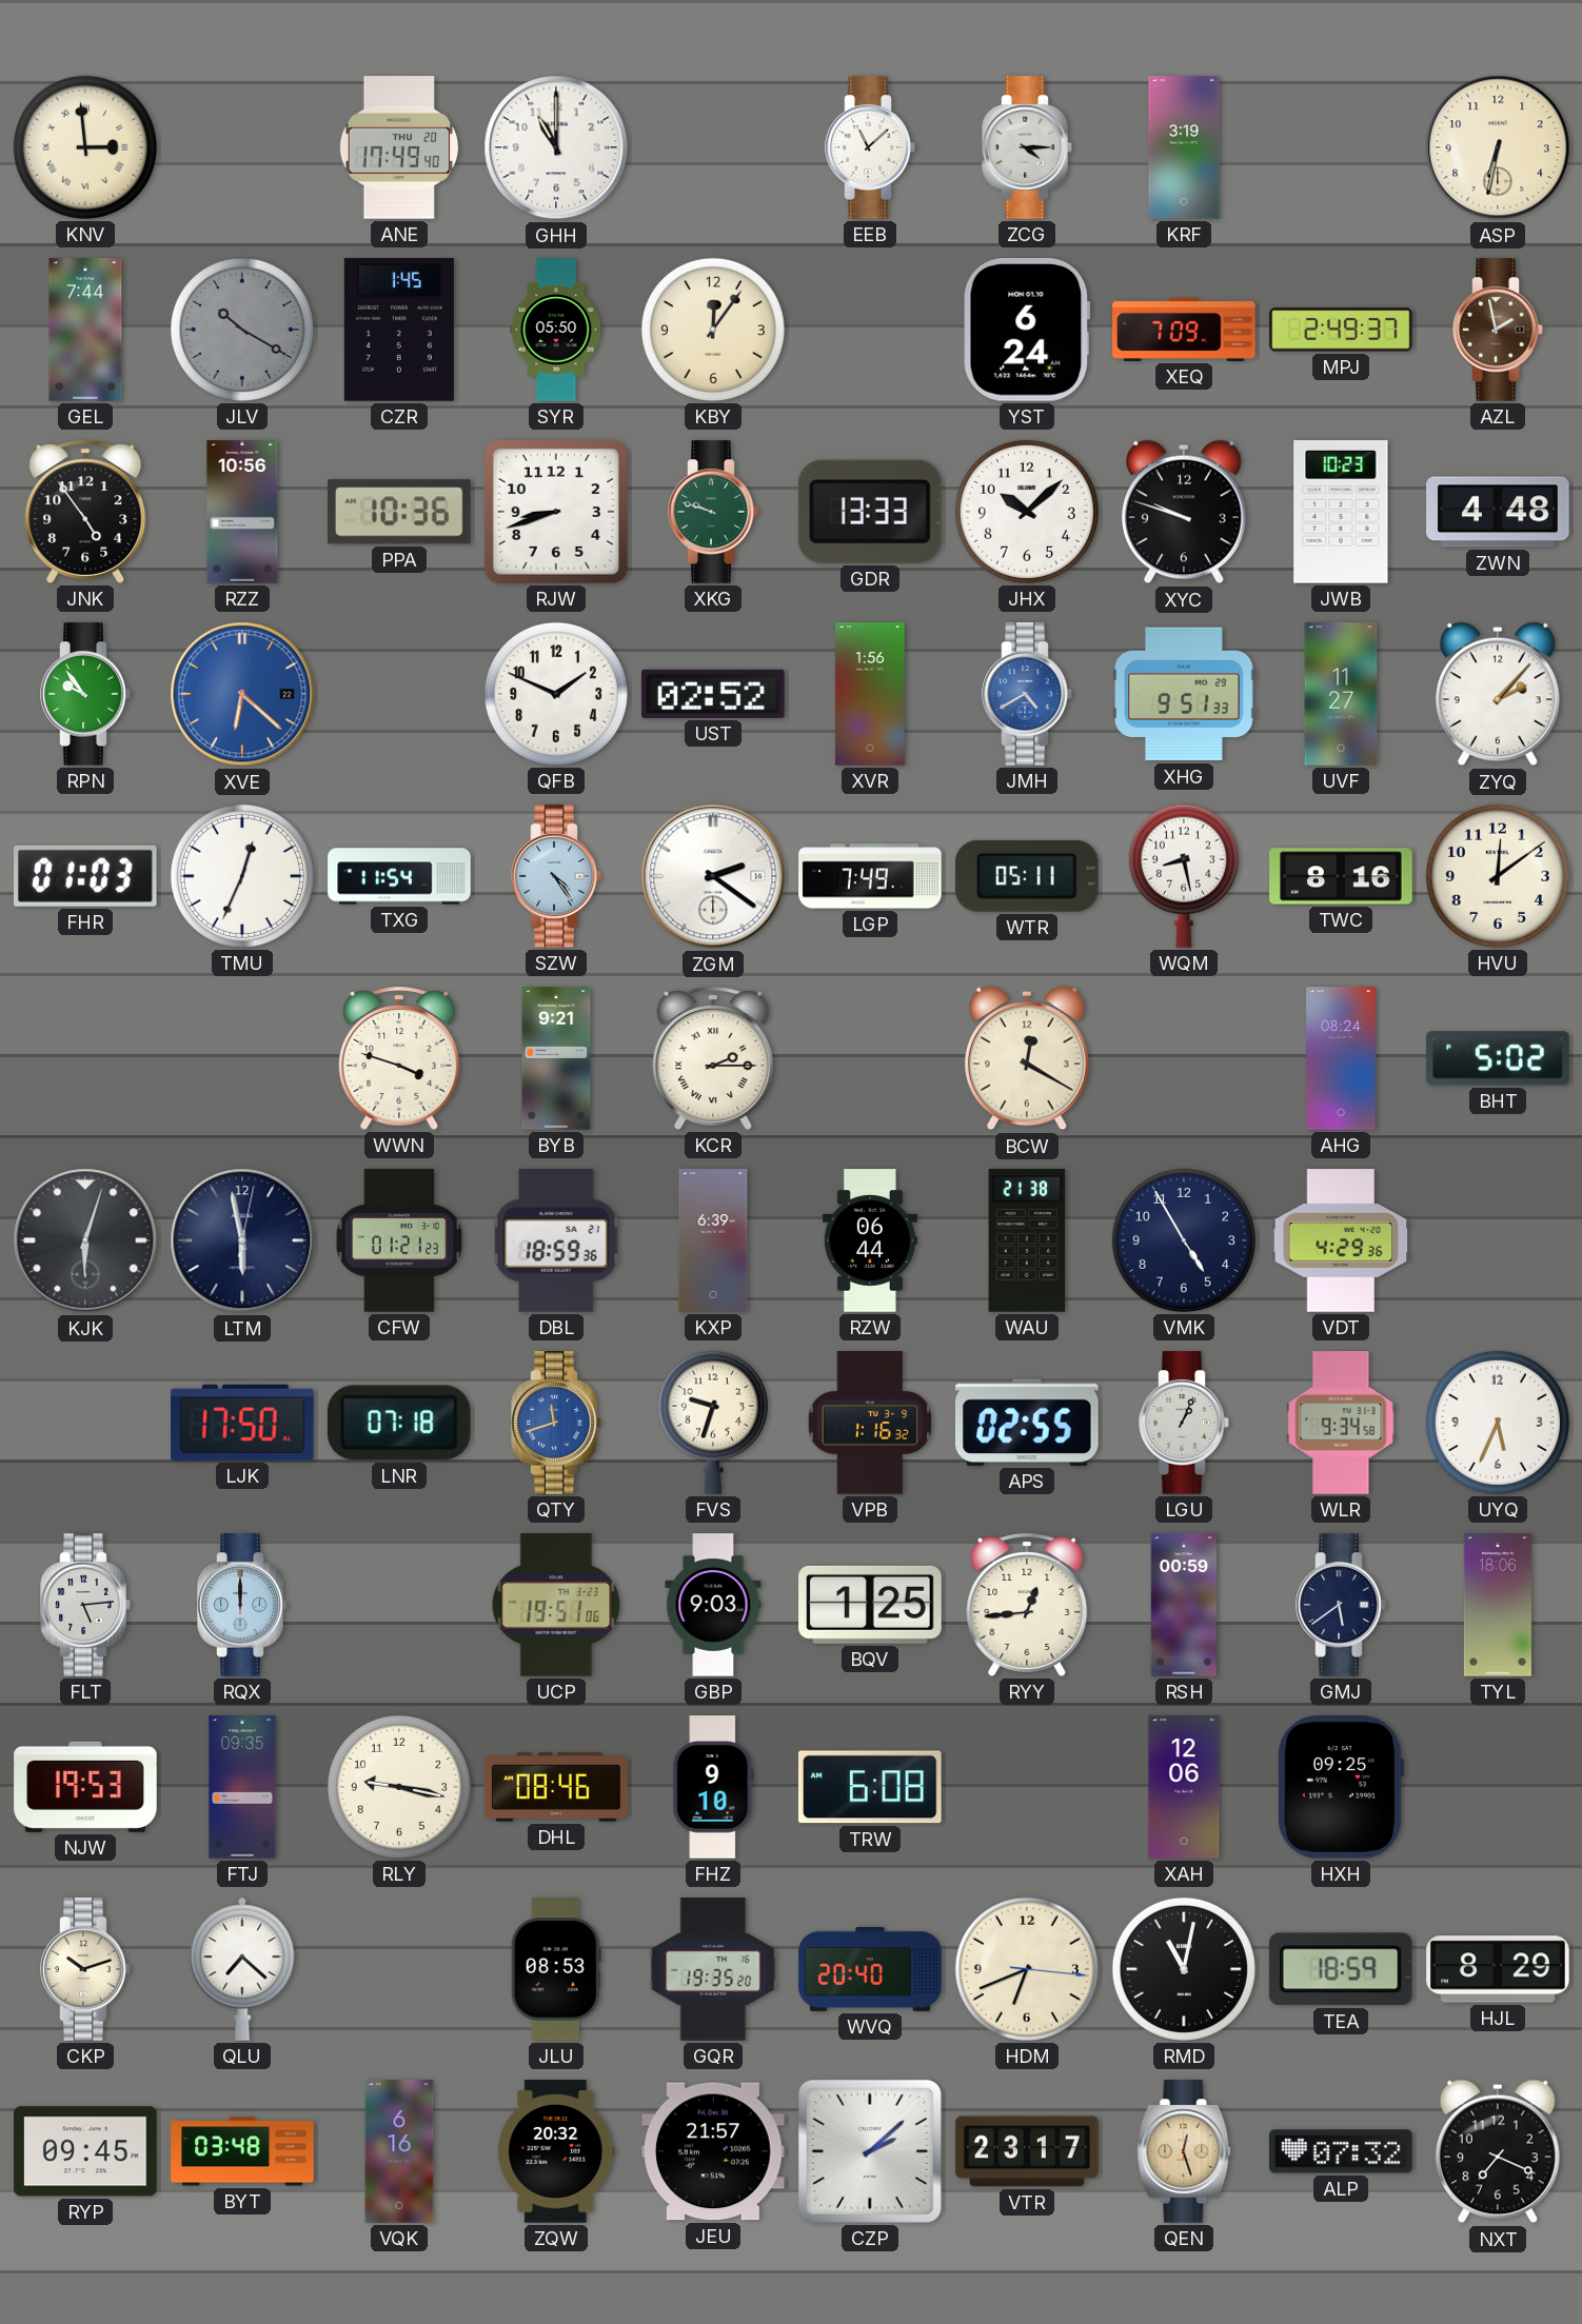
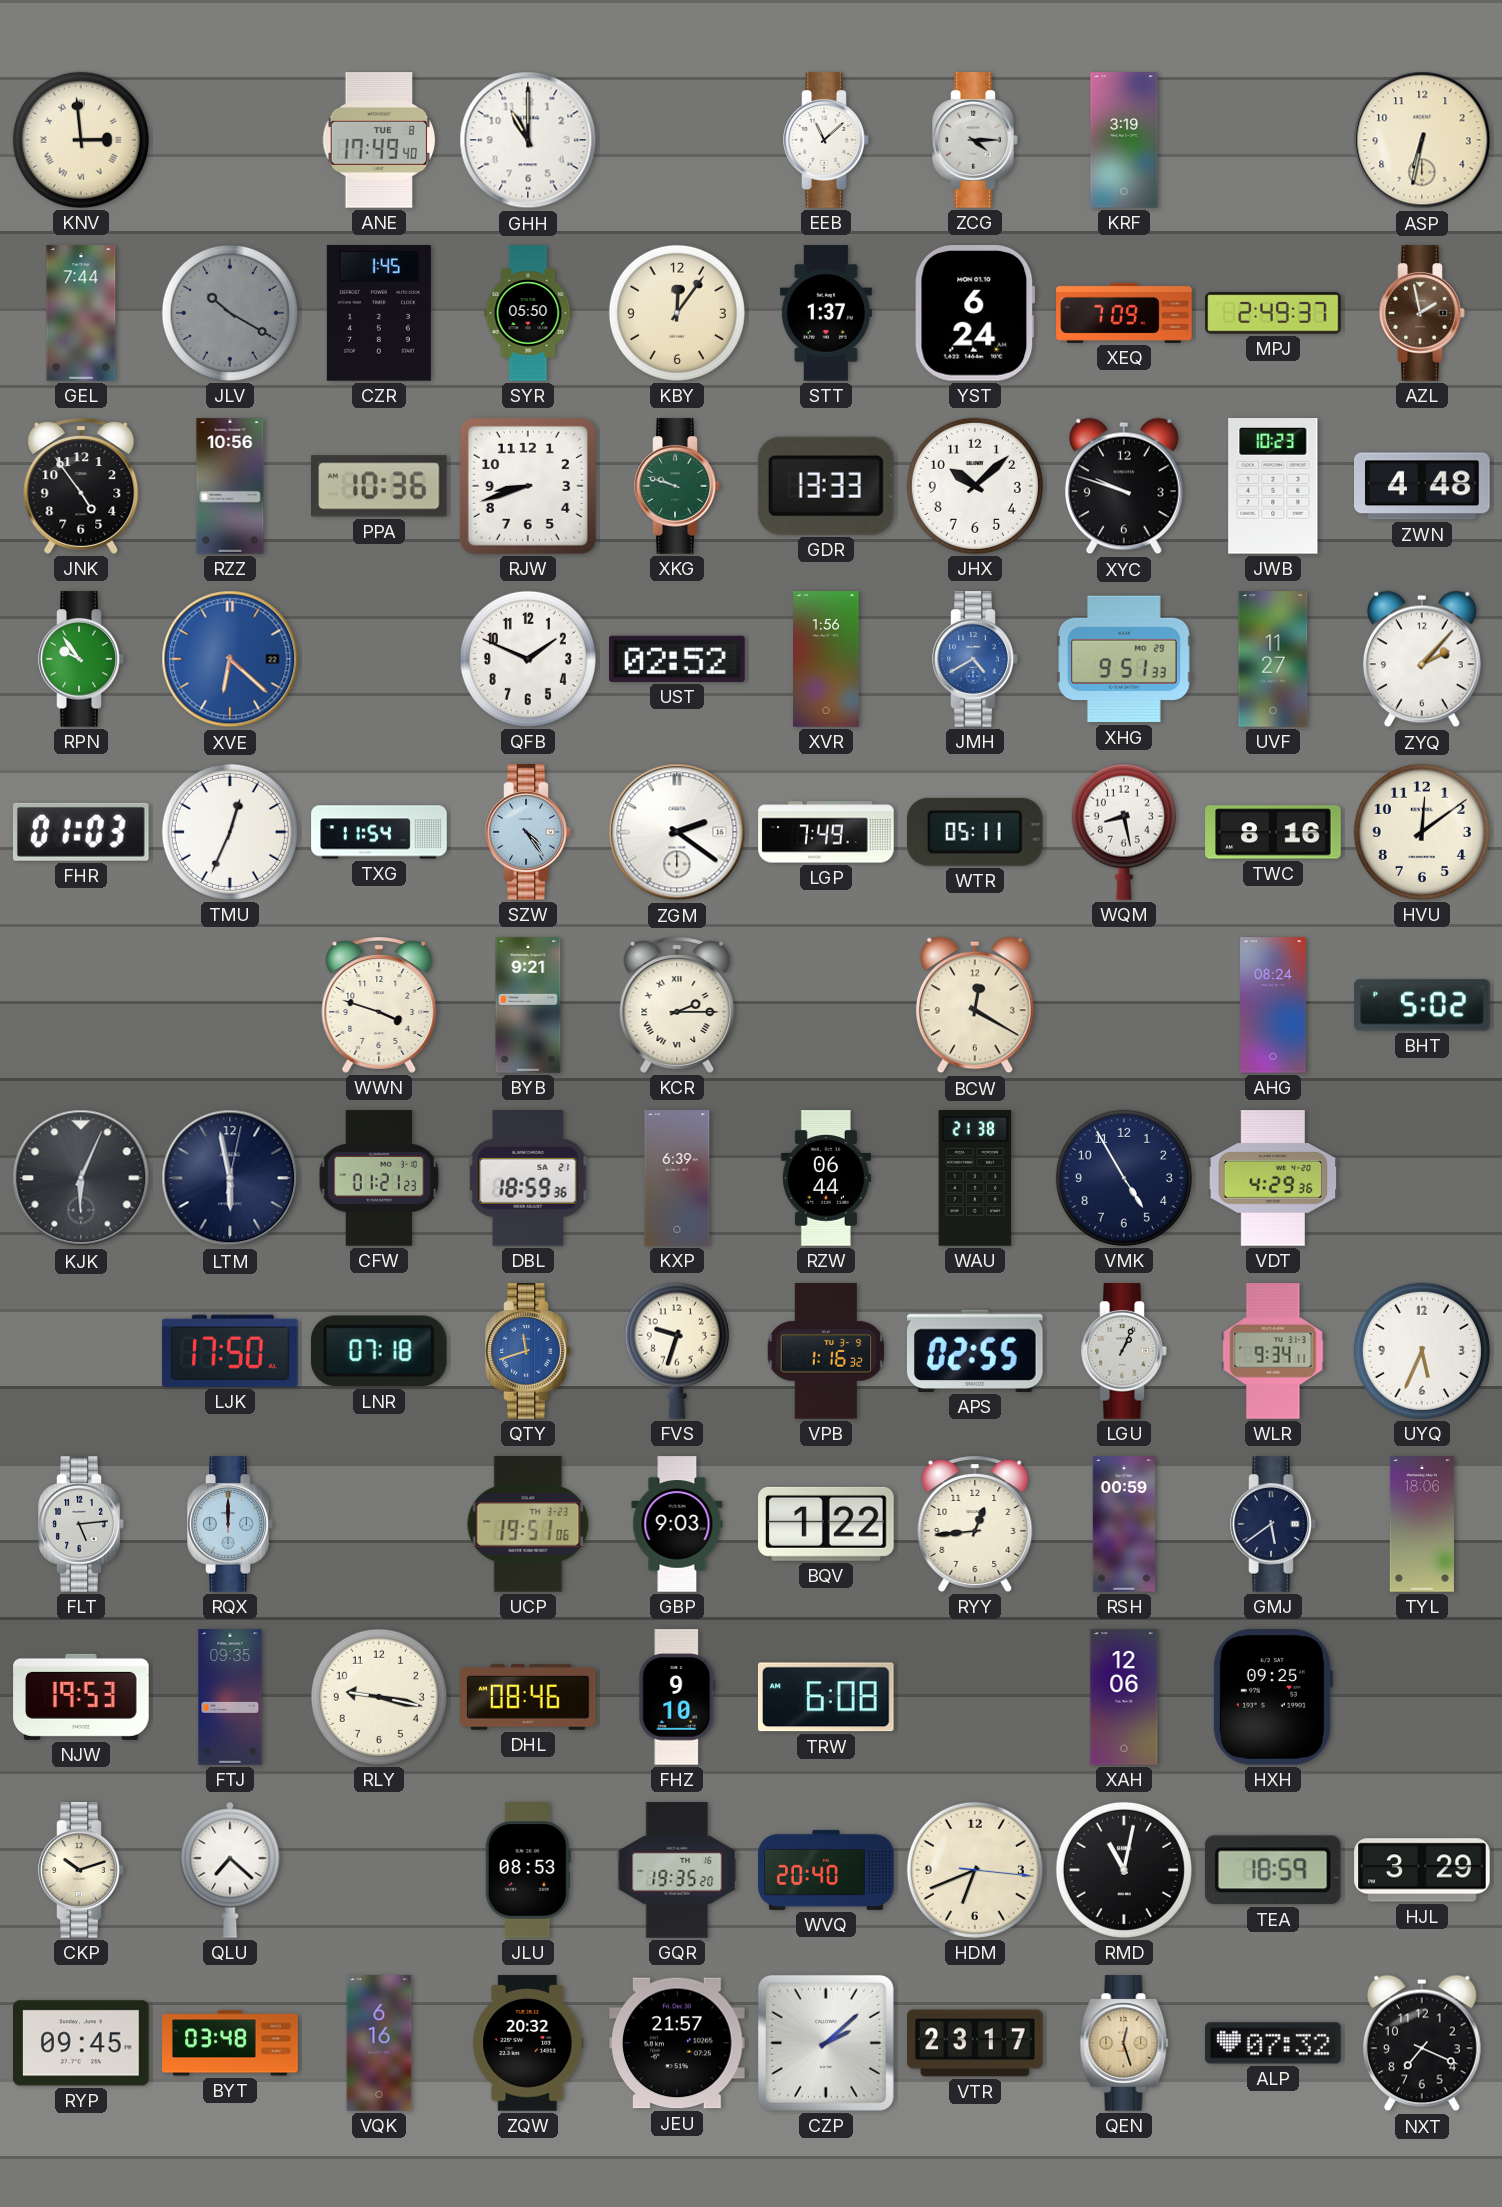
ANE date: THU 20 -> TUE 8
STT: none -> 1:37
KJK: 6:03 -> 6:04
WLR: 9:34:58 -> 9:34:11
BQV: 1:25 -> 1:22
HJL: 8:29 -> 3:29
